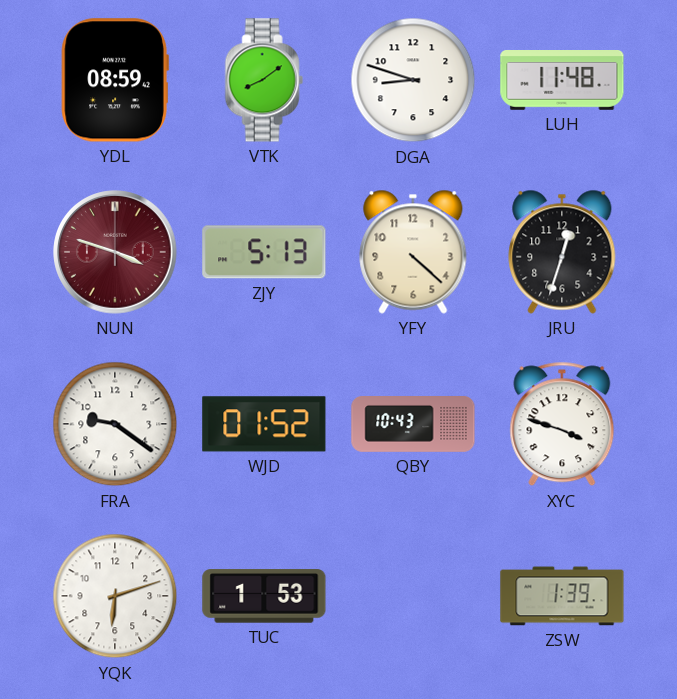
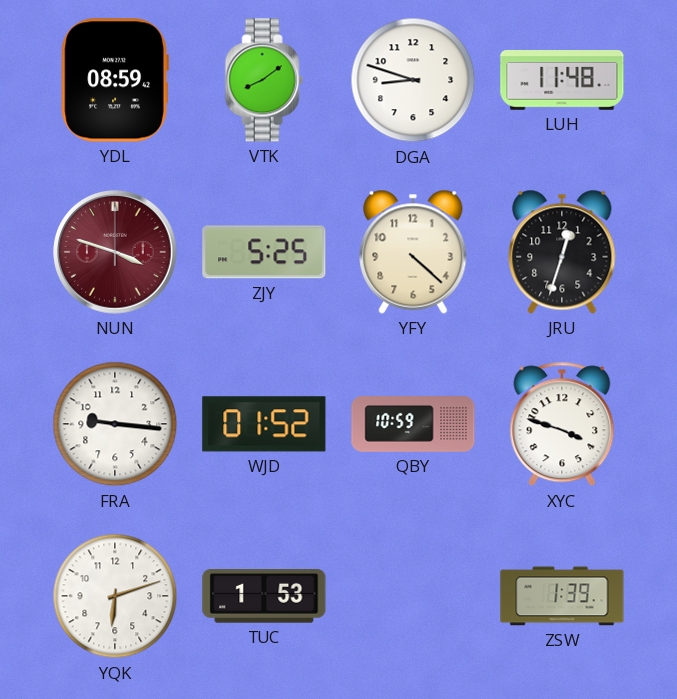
ZJY: 5:13 -> 5:25
FRA: 9:21 -> 9:16
QBY: 10:43 -> 10:59
